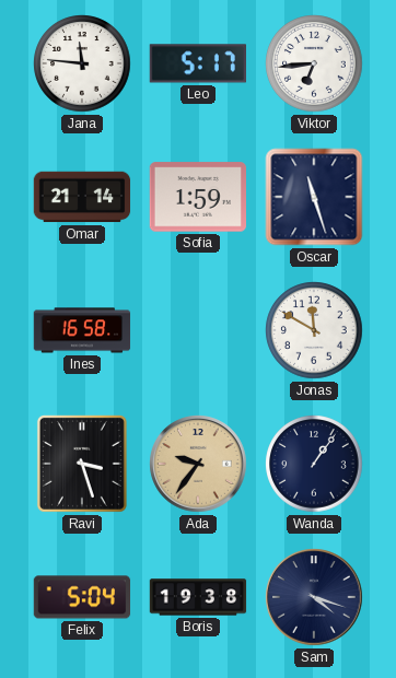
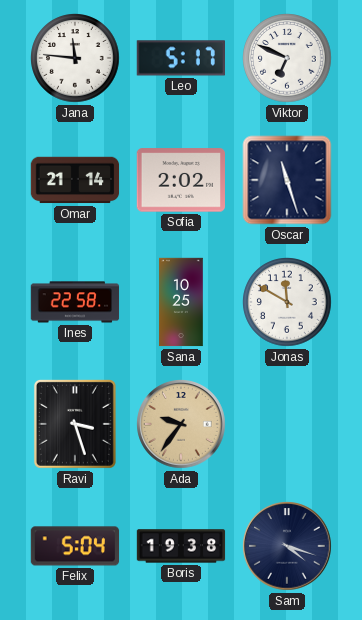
Viktor: 6:44 -> 6:49
Sofia: 1:59 -> 2:02
Ines: 16:58 -> 22:58
Sana: none -> 10:25
Wanda: 1:06 -> none
